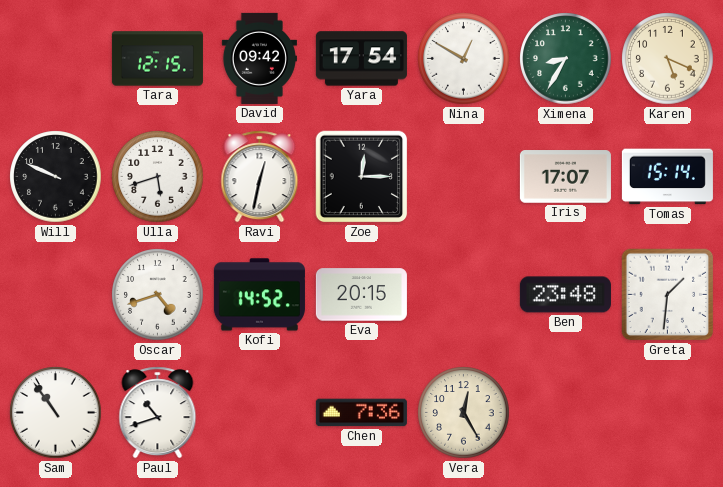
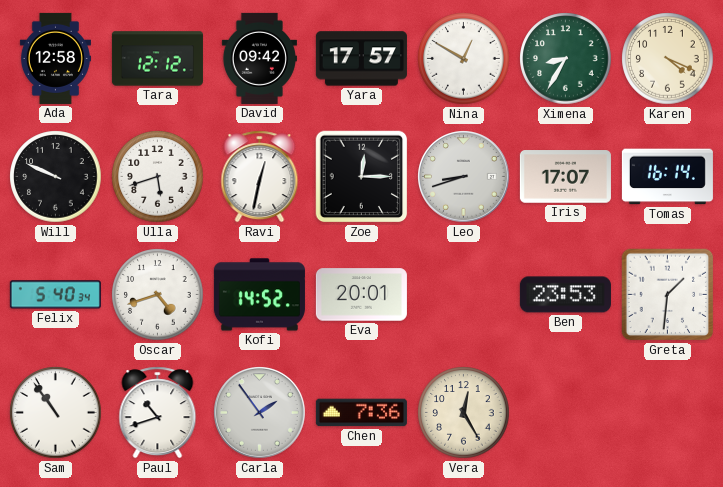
Ada: none -> 12:58
Tara: 12:15 -> 12:12
Yara: 17:54 -> 17:57
Karen: 5:19 -> 4:19
Leo: none -> 8:42
Tomas: 15:14 -> 16:14
Felix: none -> 5:40
Eva: 20:15 -> 20:01
Ben: 23:48 -> 23:53
Carla: none -> 1:54
